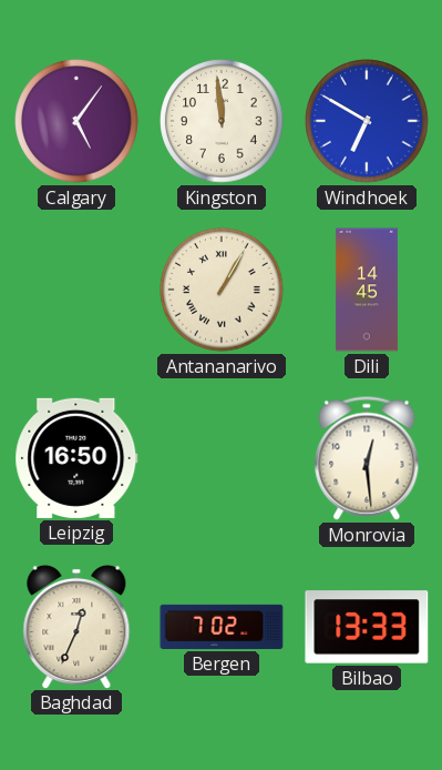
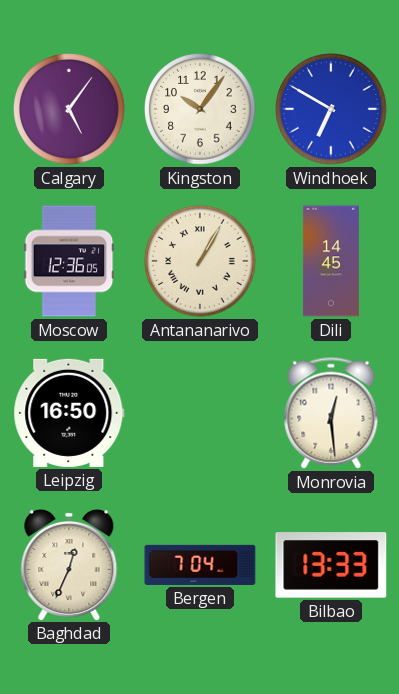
Kingston: 11:59 -> 10:06
Moscow: none -> 12:36
Bergen: 7:02 -> 7:04
